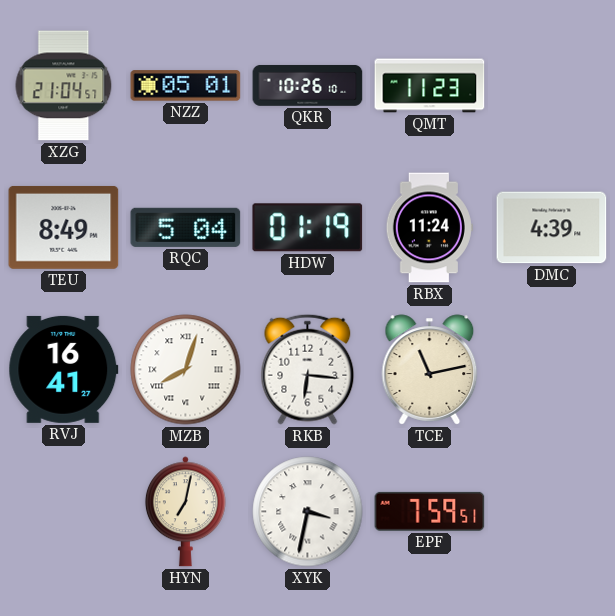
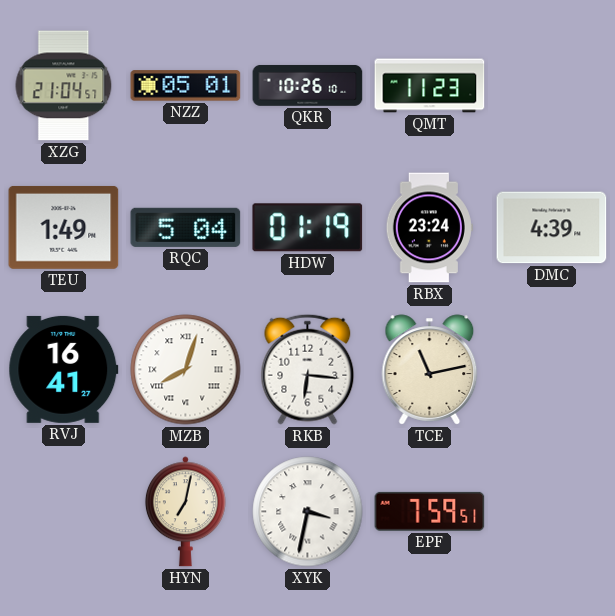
TEU: 8:49 -> 1:49
RBX: 11:24 -> 23:24
